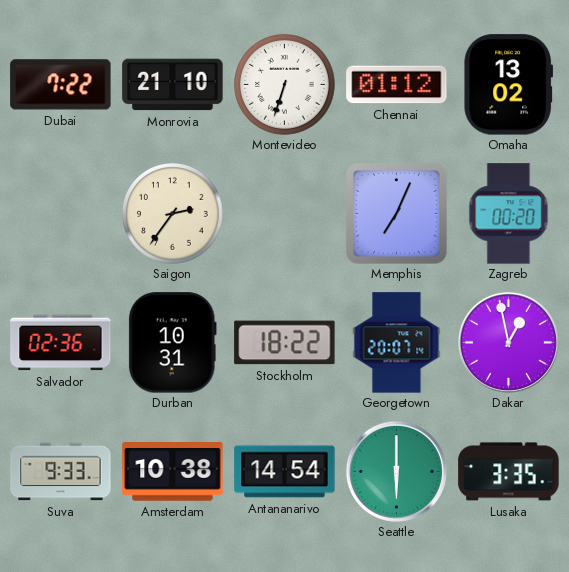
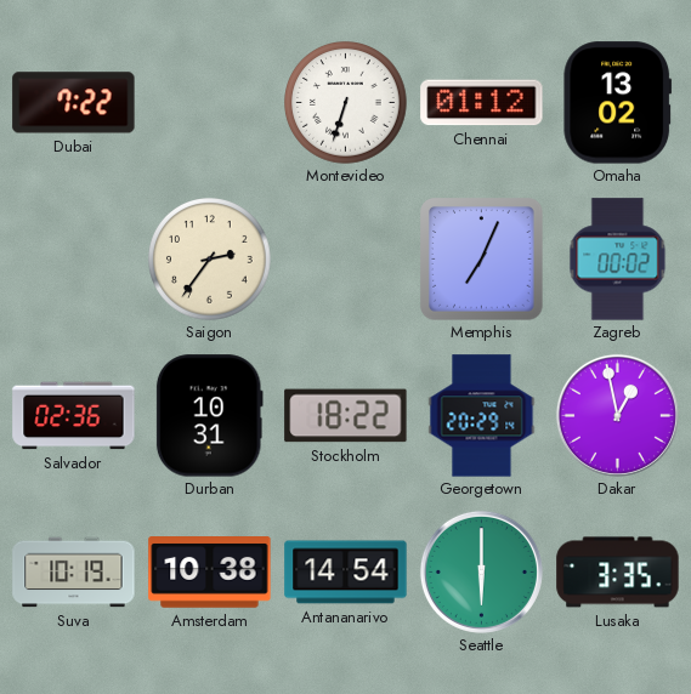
Monrovia: 21:10 -> none
Zagreb: 00:20 -> 00:02
Georgetown: 20:07 -> 20:29
Suva: 9:33 -> 10:19
